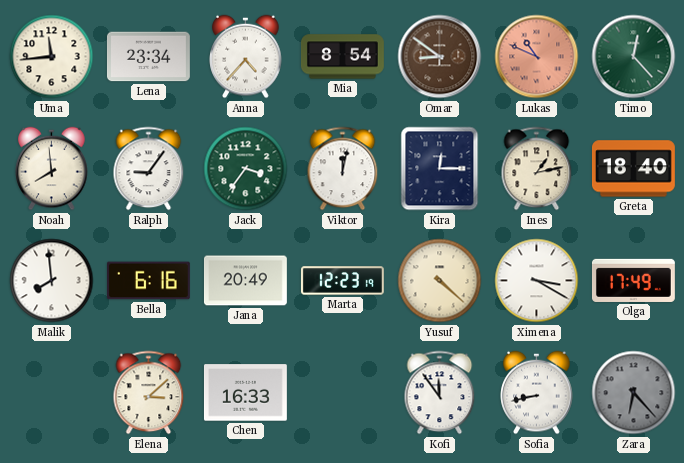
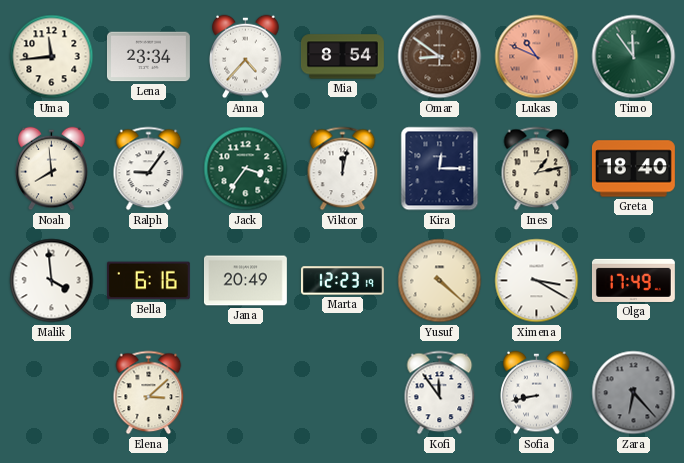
Timo: 12:23 -> 11:54
Malik: 7:59 -> 3:59
Chen: 16:33 -> none
